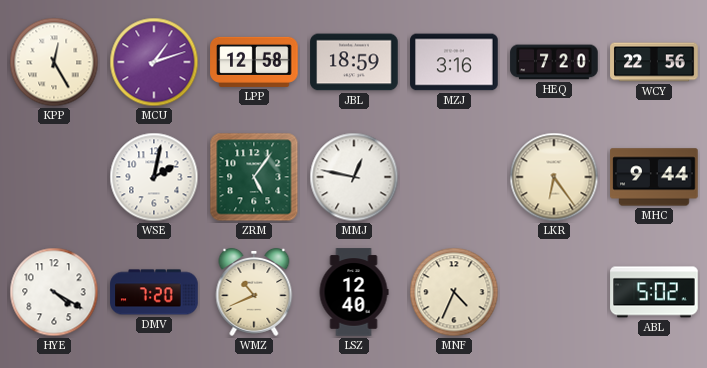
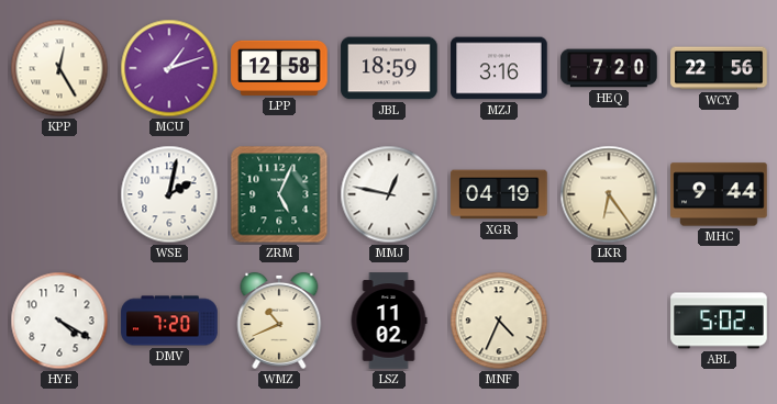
ZRM: 5:06 -> 5:04
XGR: none -> 04:19
LSZ: 12:40 -> 11:02
